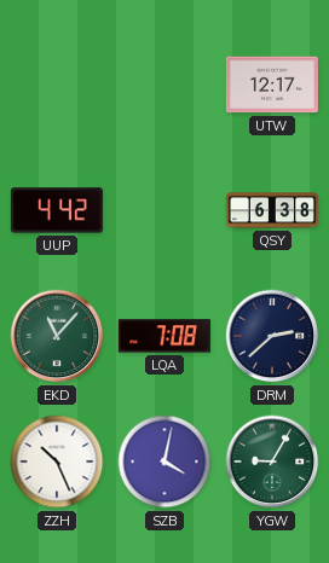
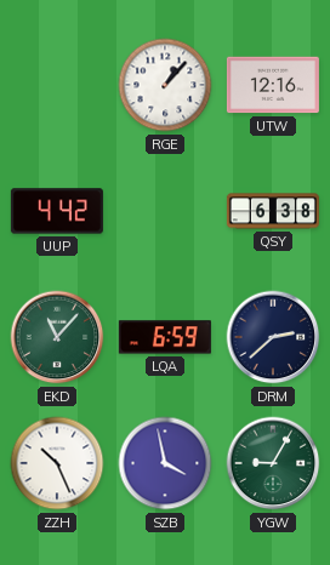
RGE: none -> 1:07
UTW: 12:17 -> 12:16
LQA: 7:08 -> 6:59
SZB: 4:02 -> 3:58
